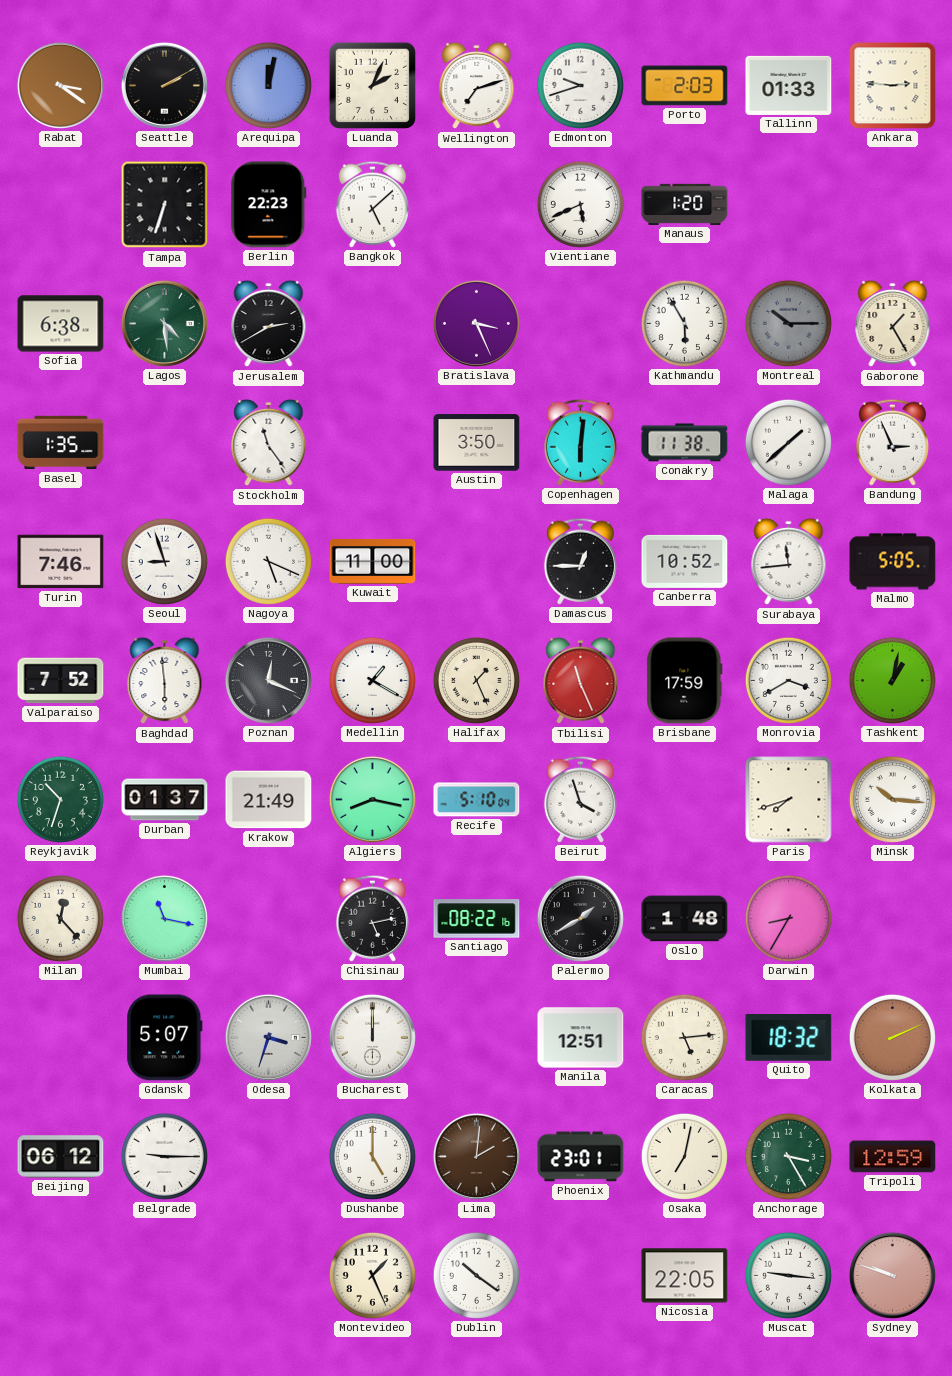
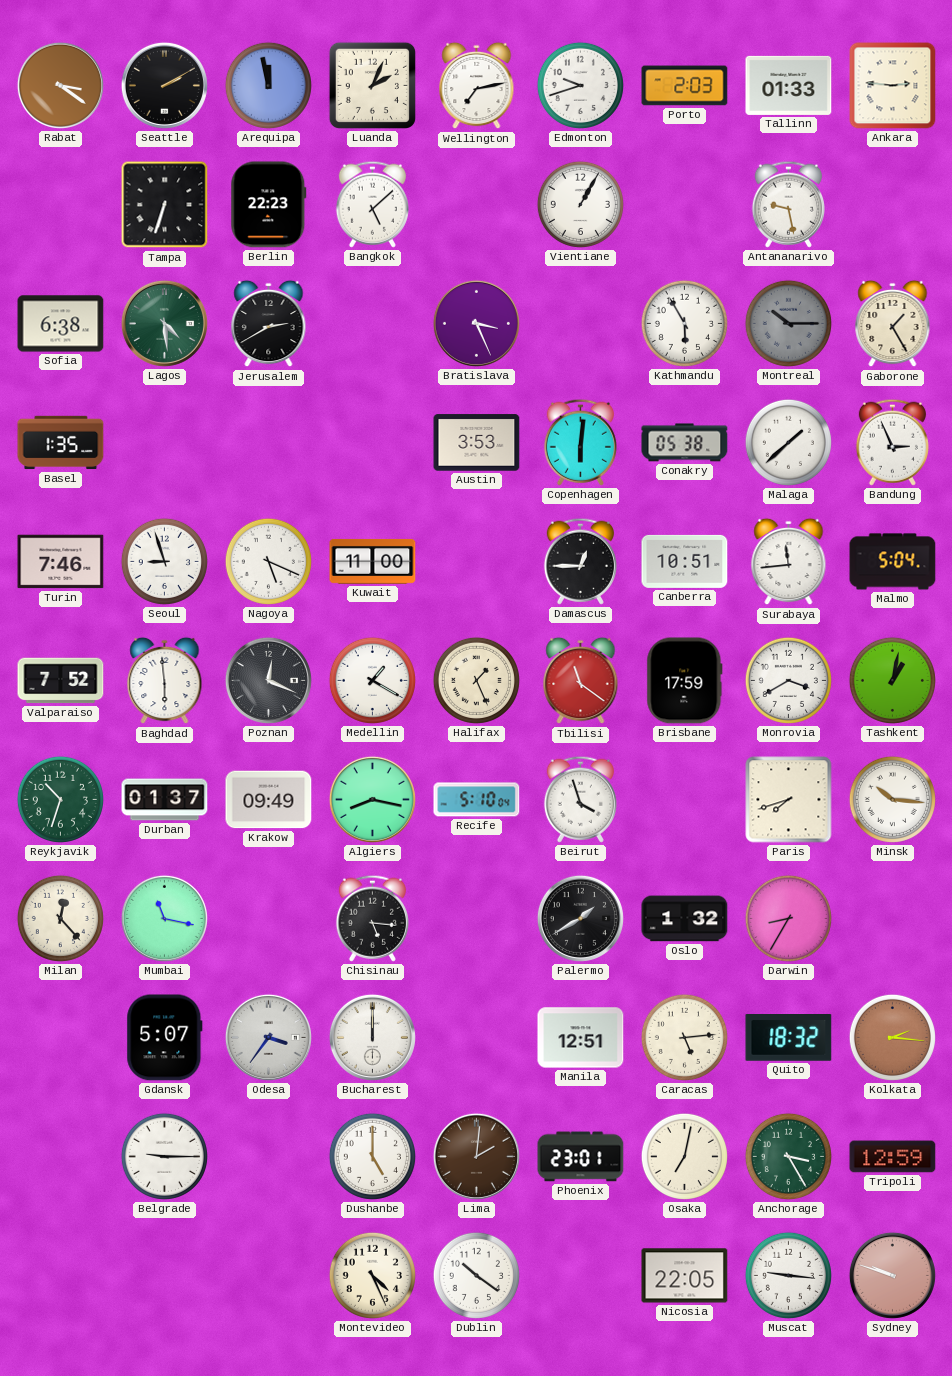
Arequipa: 12:02 -> 11:58
Wellington: 7:12 -> 7:13
Vientiane: 5:41 -> 1:05
Manaus: 1:20 -> none
Antananarivo: none -> 9:28
Stockholm: 11:24 -> none
Austin: 3:50 -> 3:53
Conakry: 11:38 -> 05:38
Canberra: 10:52 -> 10:51
Malmo: 5:05 -> 5:04
Tbilisi: 11:26 -> 11:21
Krakow: 21:49 -> 09:49
Chisinau: 5:13 -> 5:16
Santiago: 08:22 -> none
Oslo: 1:48 -> 1:32
Odesa: 3:33 -> 3:36
Kolkata: 2:11 -> 2:16
Beijing: 06:12 -> none
Montevideo: 1:26 -> 4:26
